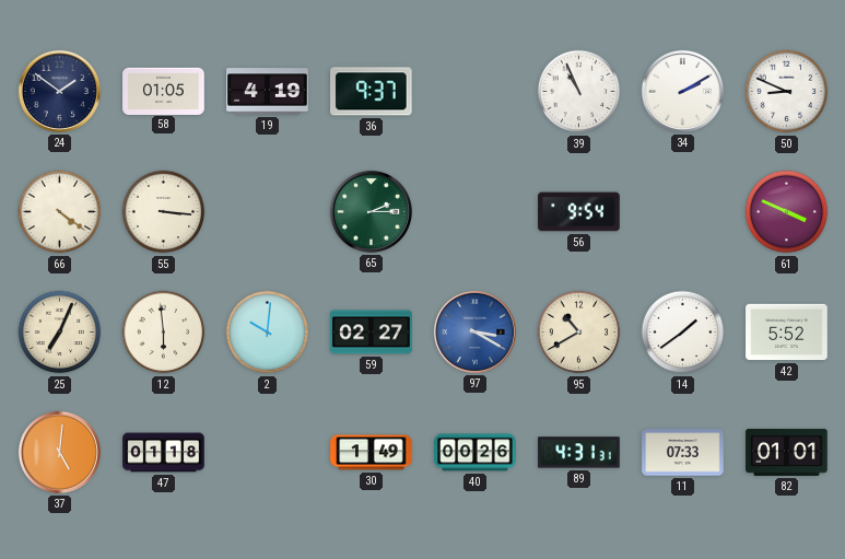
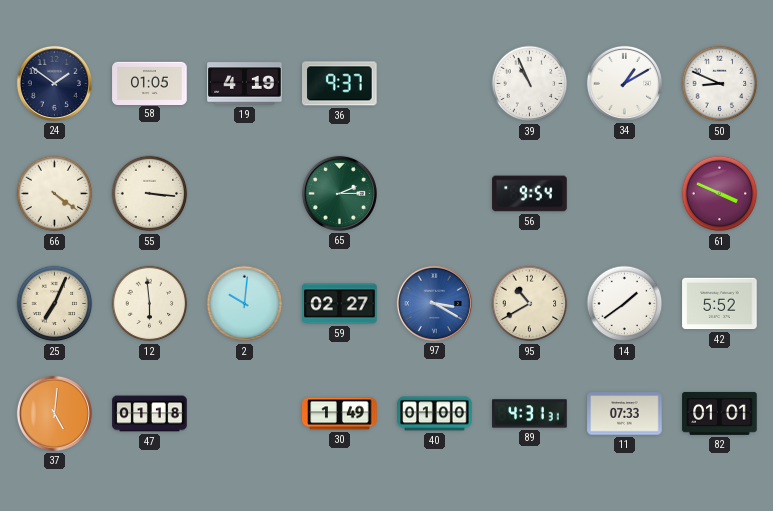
34: 2:10 -> 1:10
40: 00:26 -> 01:00
